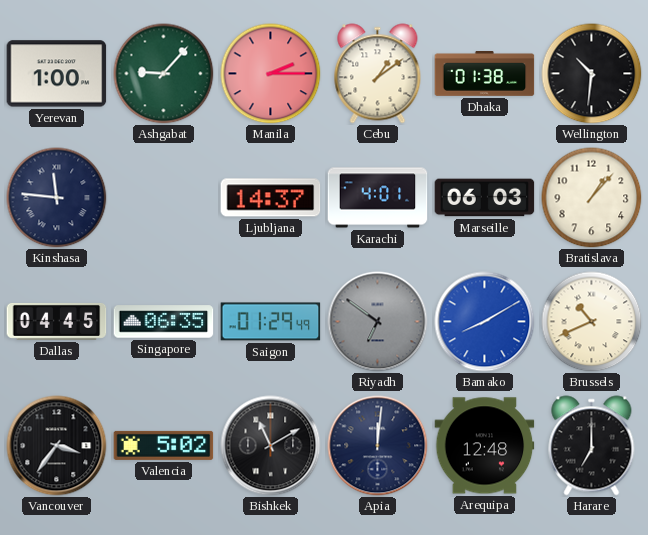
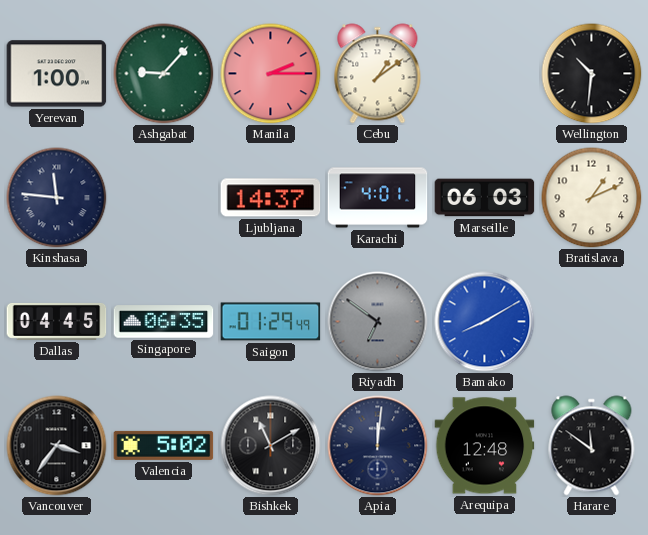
Dhaka: 01:38 -> none
Bratislava: 1:07 -> 1:11
Brussels: 10:41 -> none
Harare: 7:00 -> 11:51
